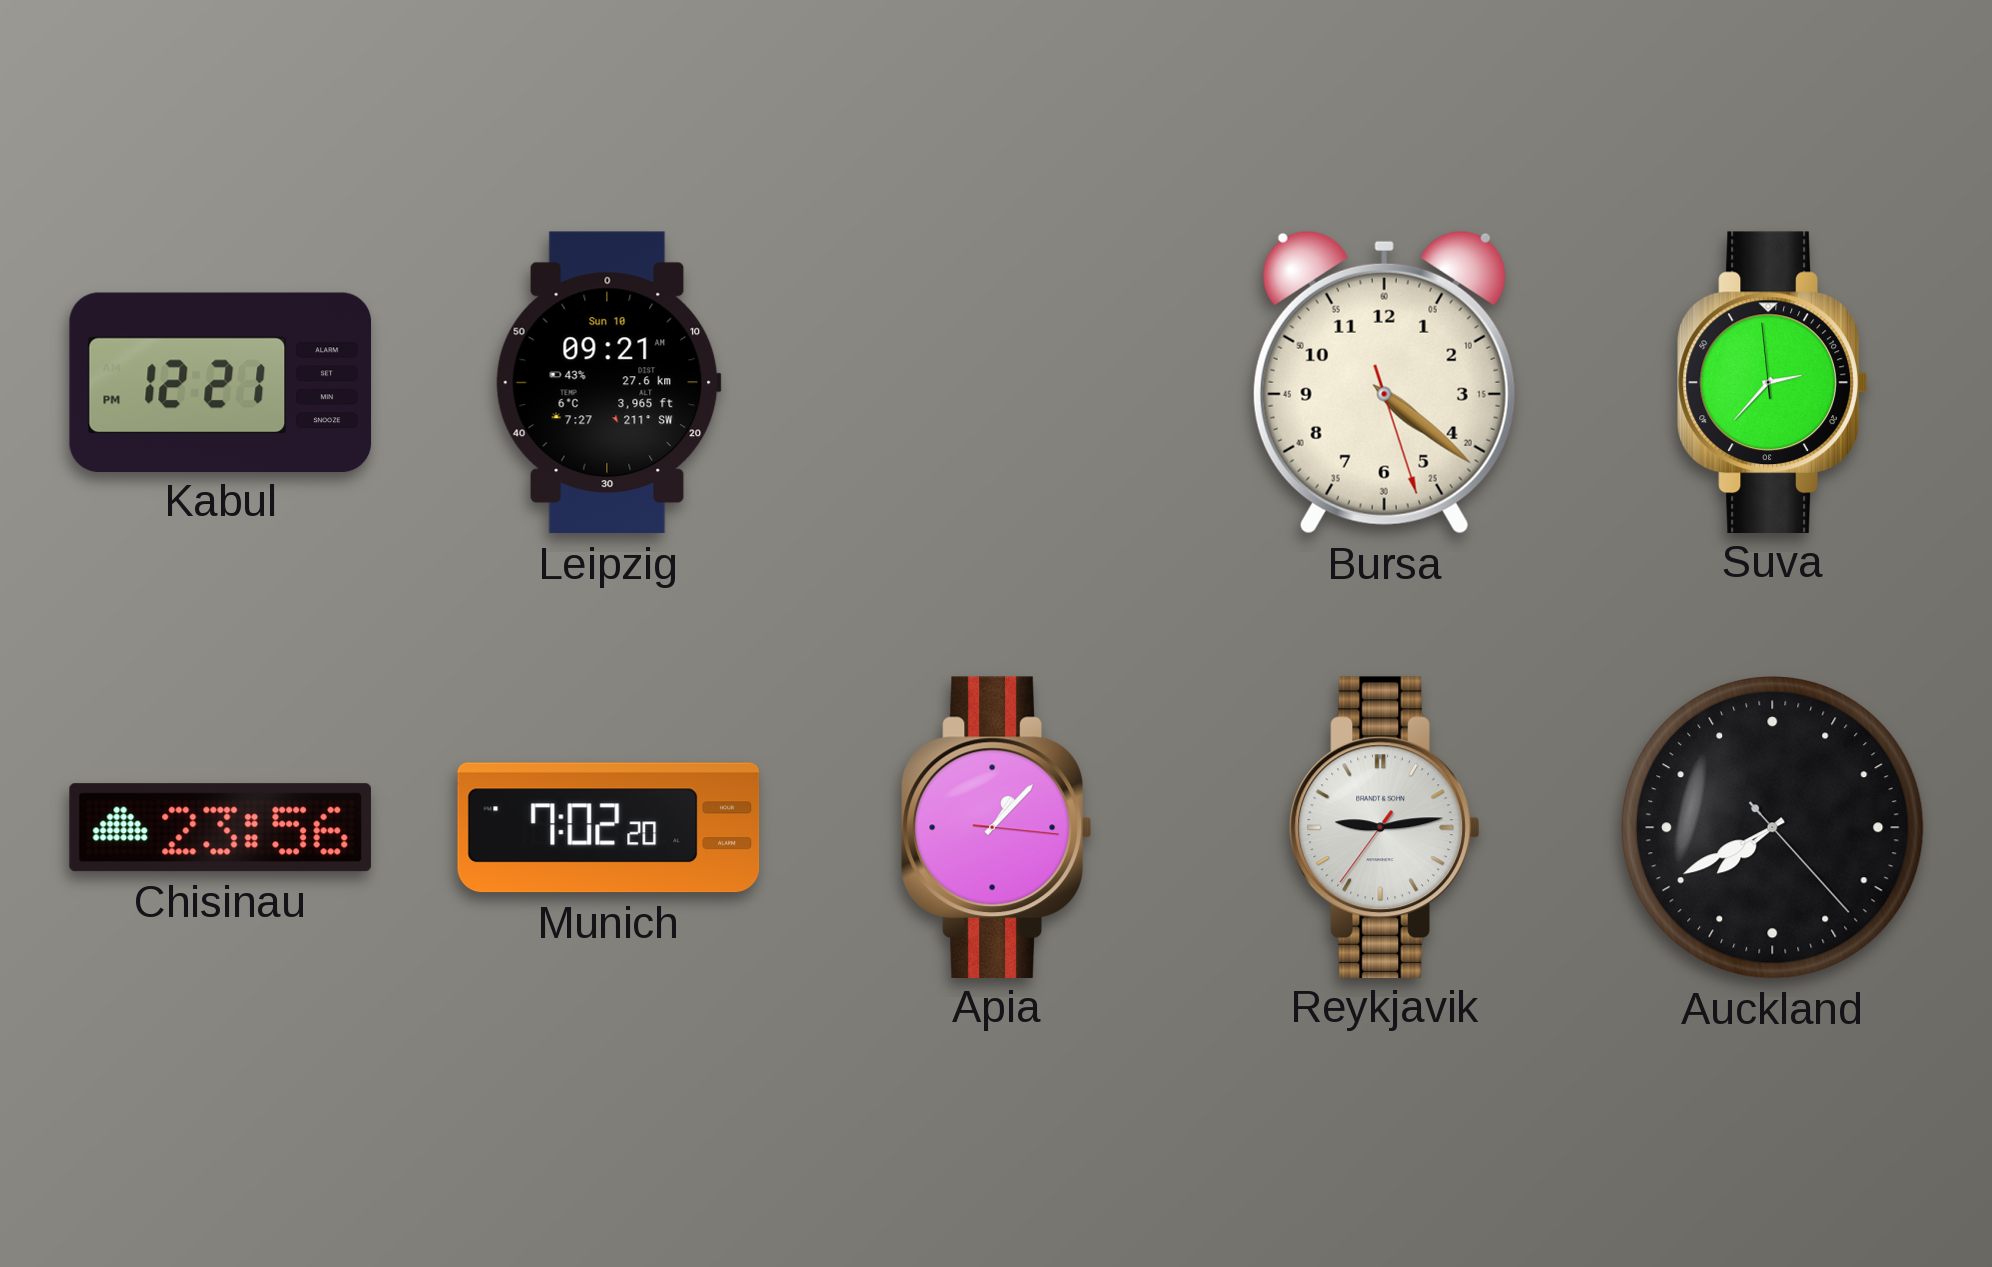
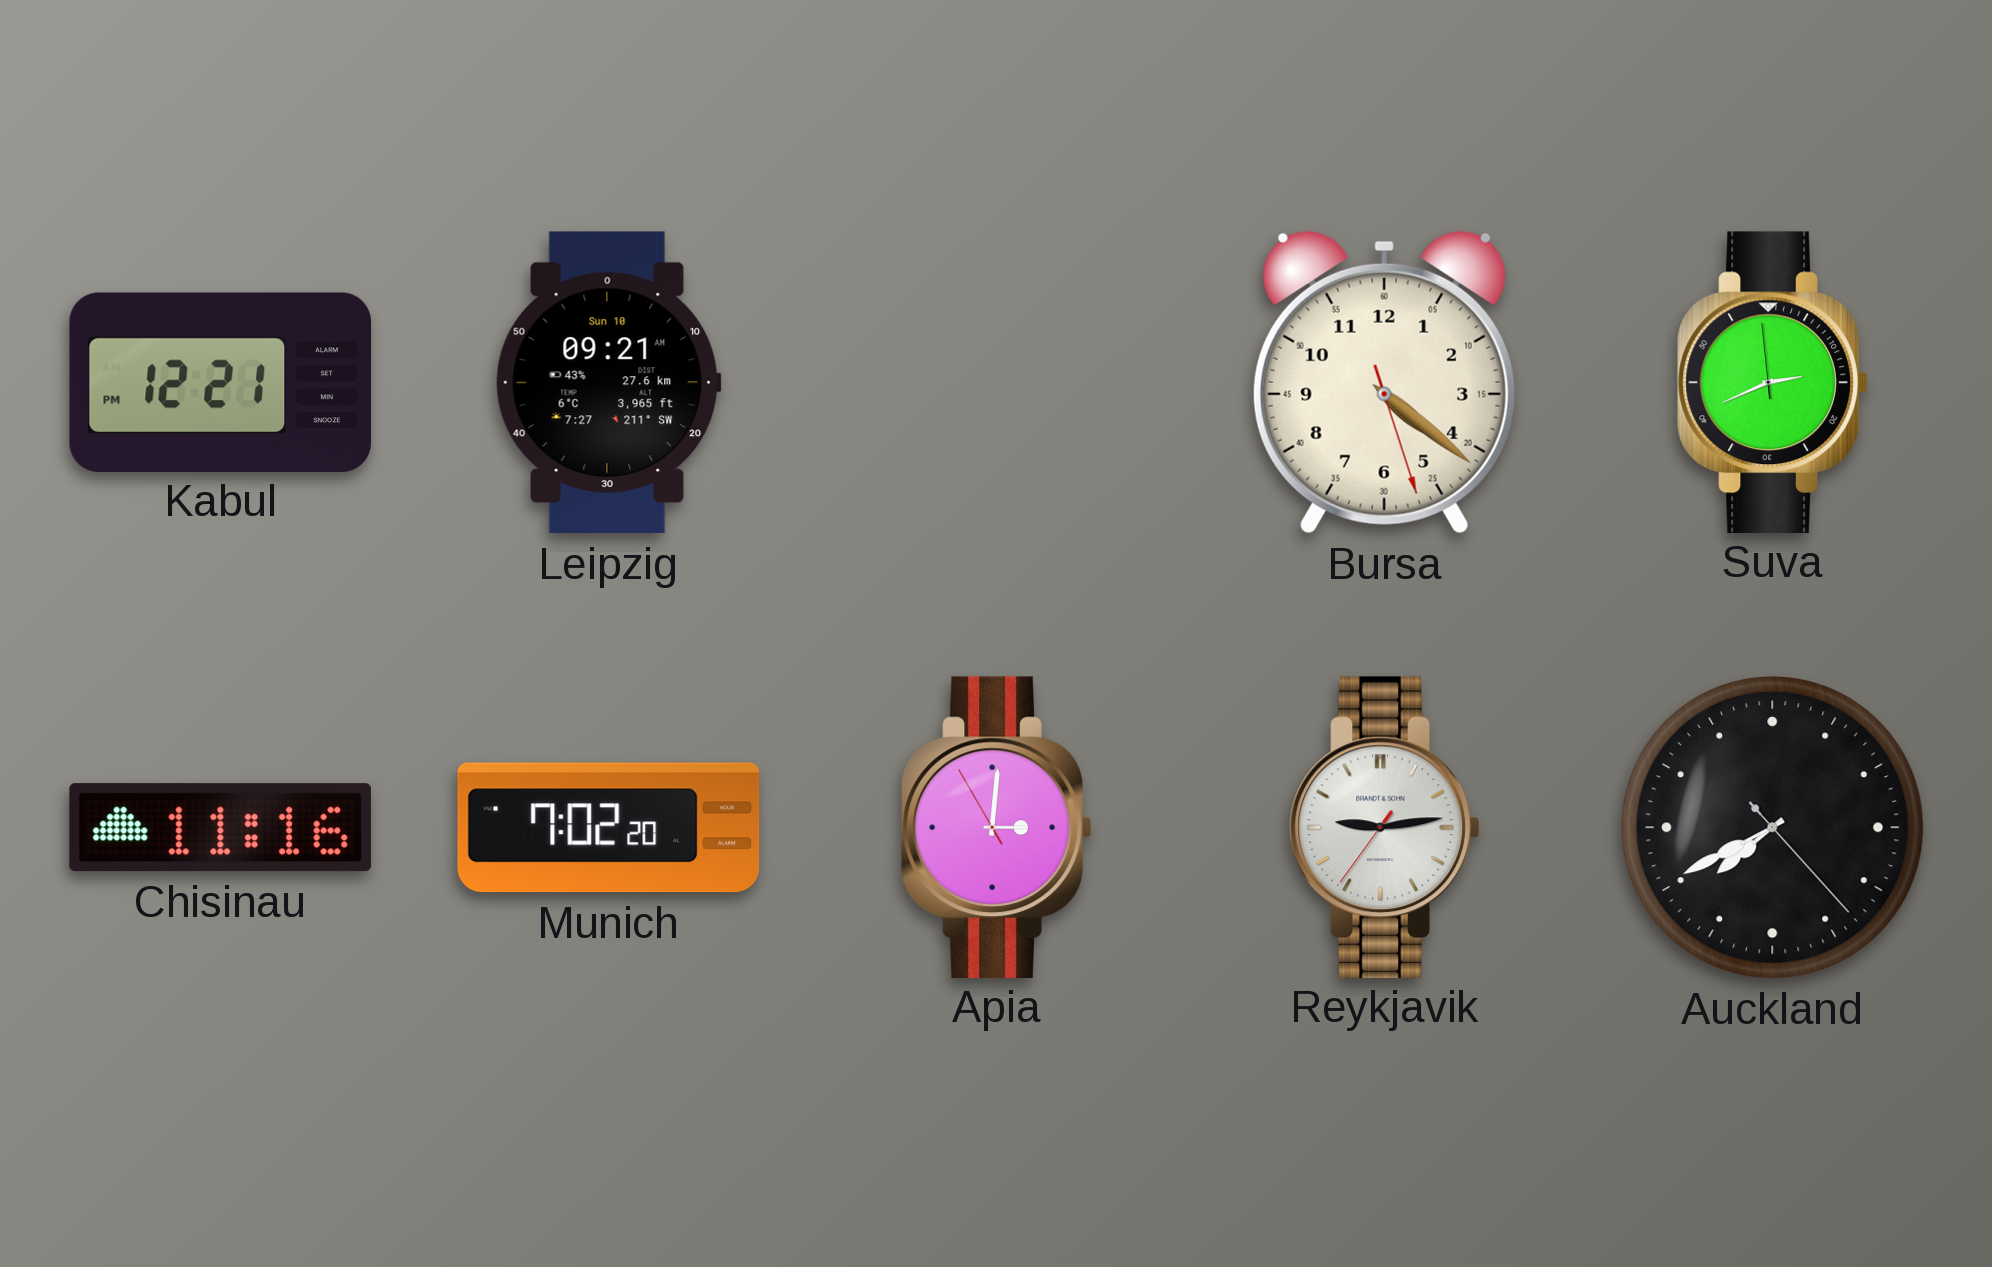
Suva: 2:36 -> 2:40
Chisinau: 23:56 -> 11:16
Apia: 1:07 -> 3:00
